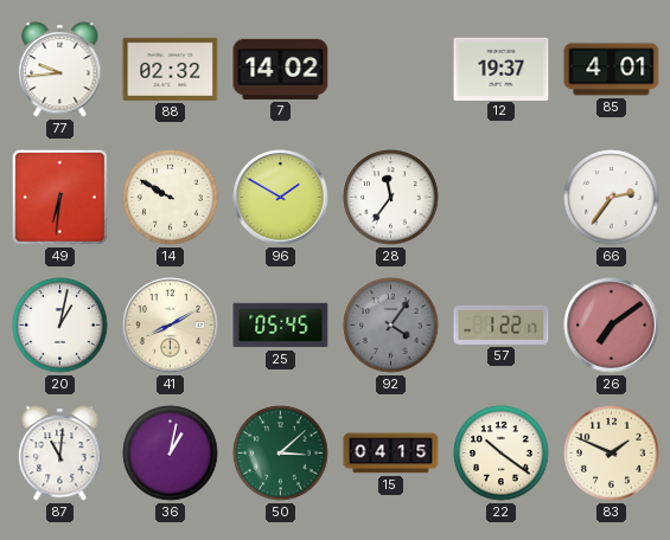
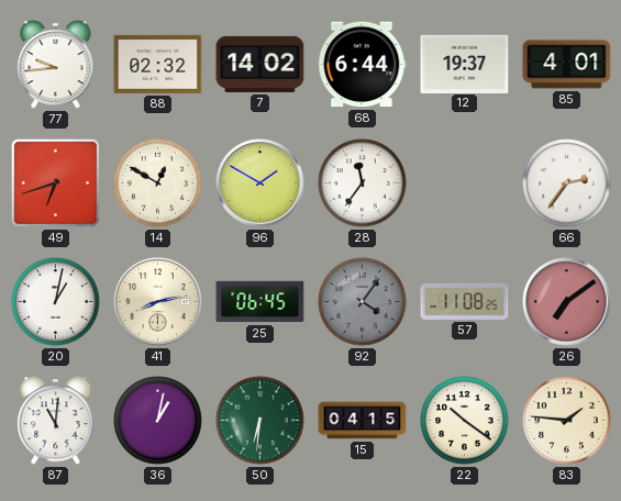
68: none -> 6:44
49: 6:31 -> 6:42
14: 9:50 -> 12:50
41: 8:10 -> 8:13
25: 05:45 -> 06:45
57: 1:22 -> 11:08
50: 3:08 -> 6:31
83: 1:49 -> 1:46
